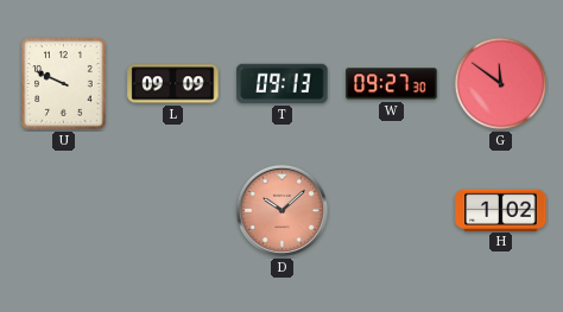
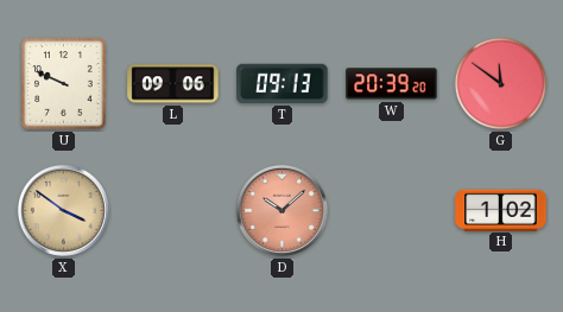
L: 09:09 -> 09:06
W: 09:27 -> 20:39
X: none -> 3:51
